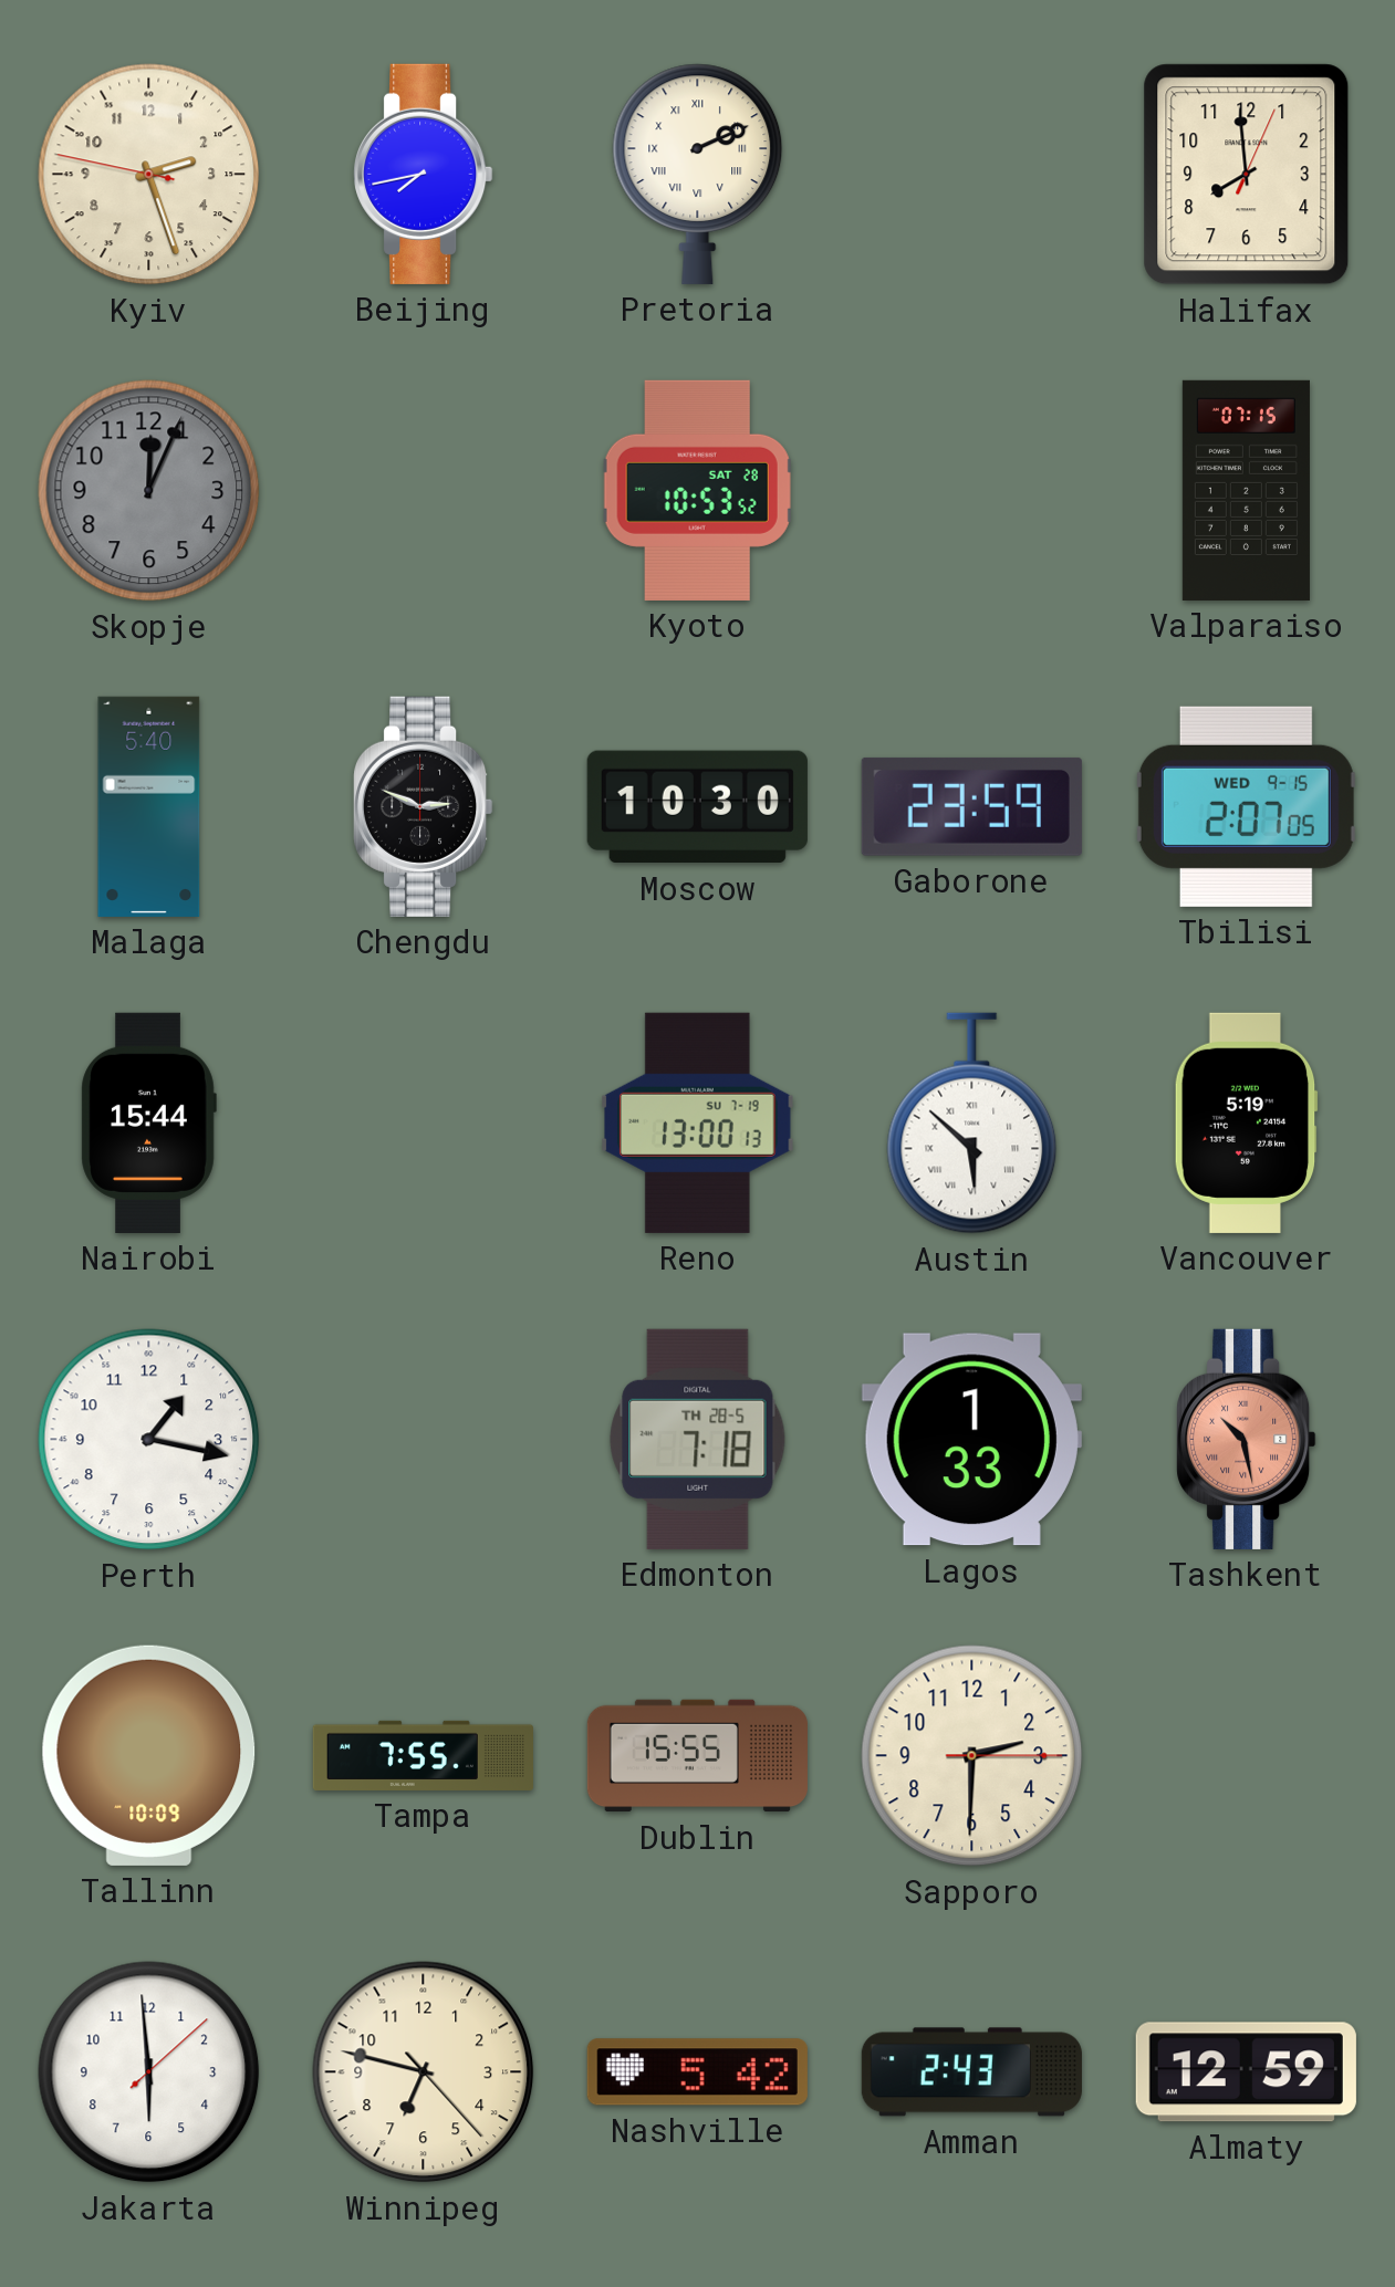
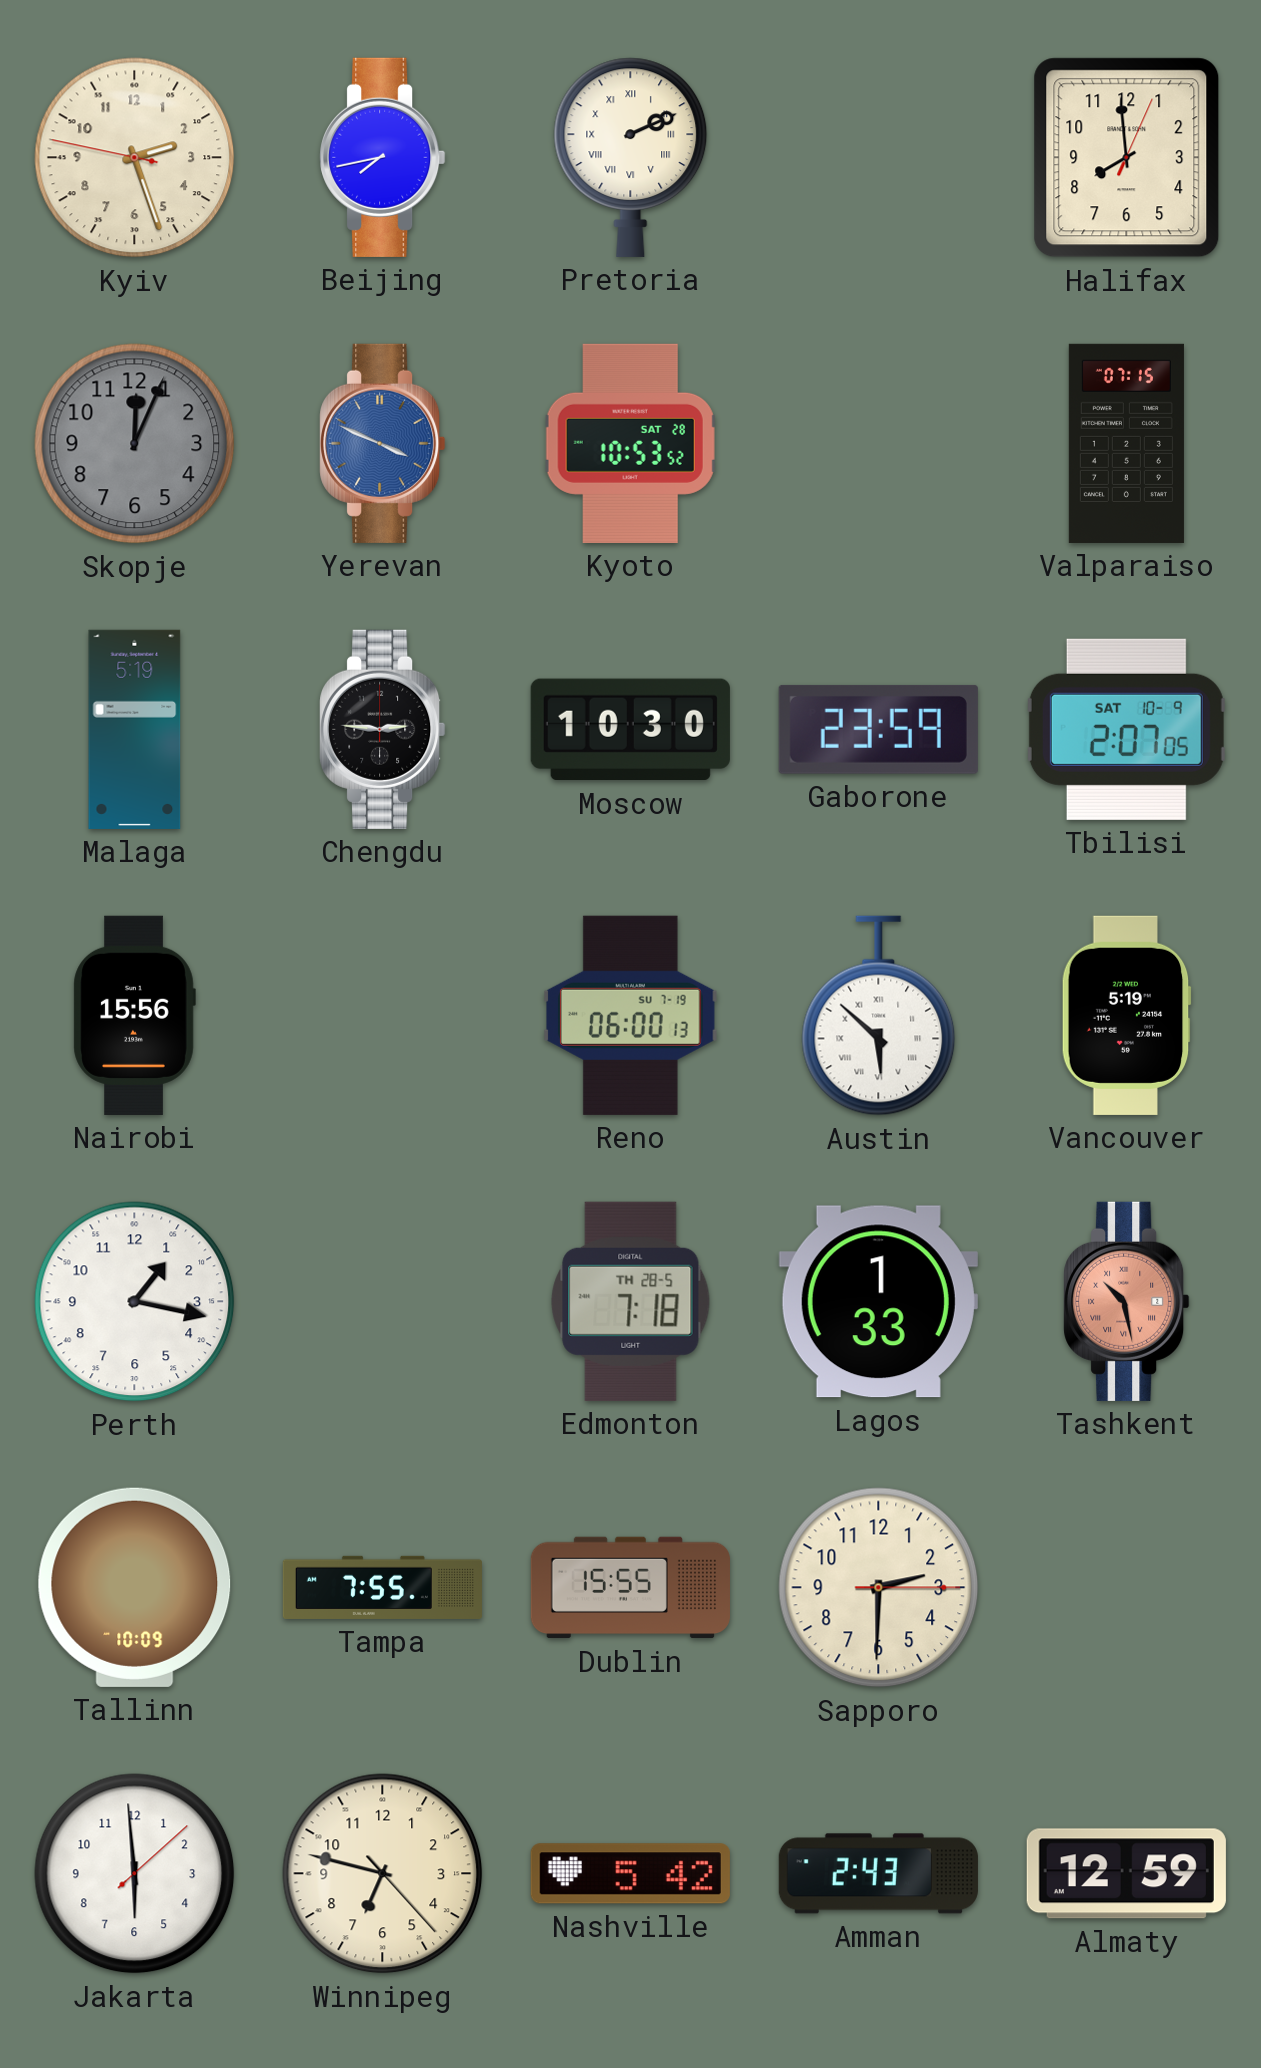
Yerevan: none -> 3:49
Malaga: 5:40 -> 5:19
Chengdu: 2:49 -> 2:46
Tbilisi date: WED 9-15 -> SAT 10-9
Nairobi: 15:44 -> 15:56
Reno: 13:00 -> 06:00
